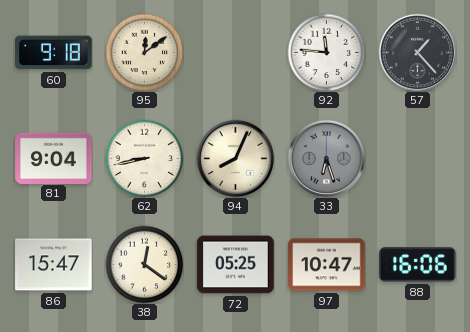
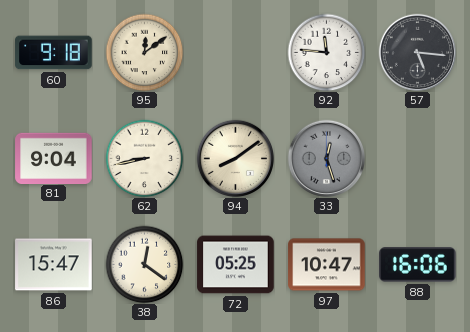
57: 1:23 -> 5:16
94: 8:04 -> 8:09
33: 6:27 -> 12:27
